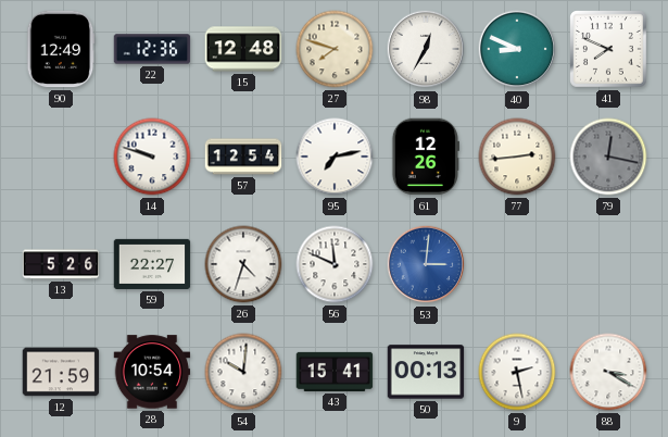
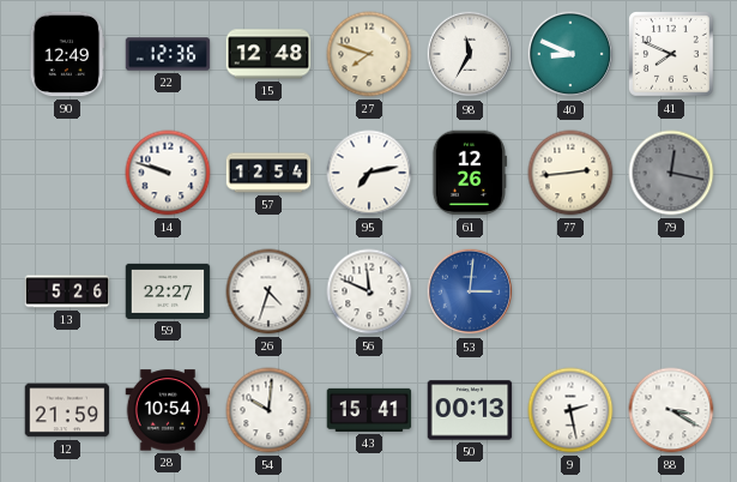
98: 12:35 -> 11:35
